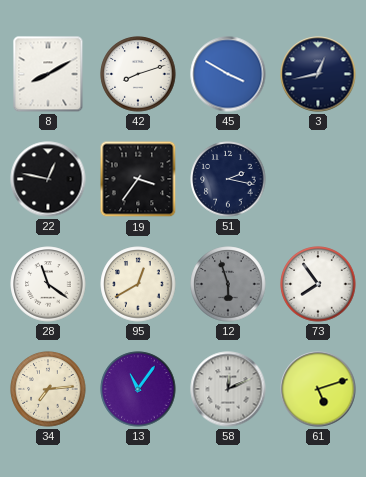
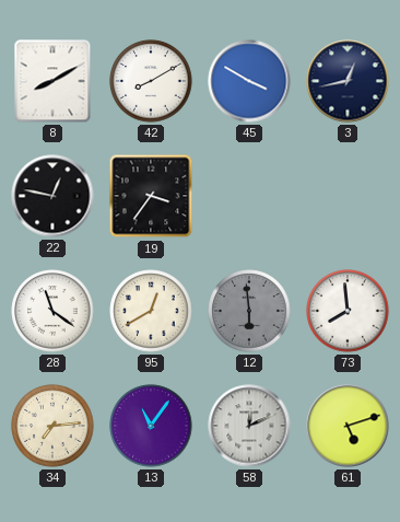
42: 8:12 -> 8:10
51: 2:17 -> none
12: 5:57 -> 5:59
73: 7:54 -> 7:59
